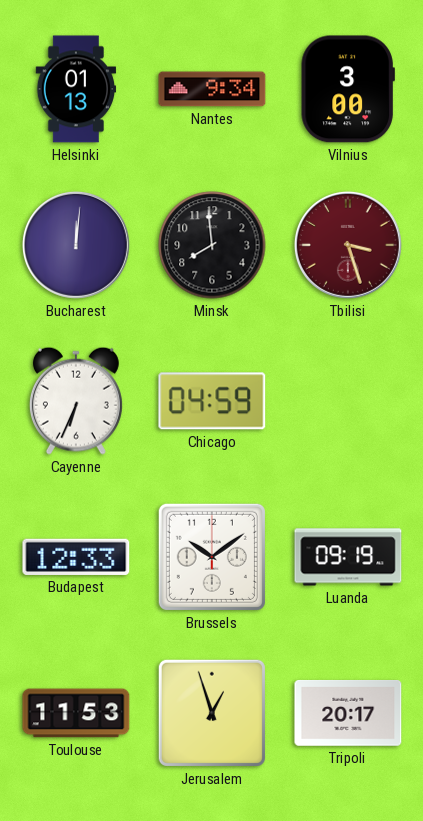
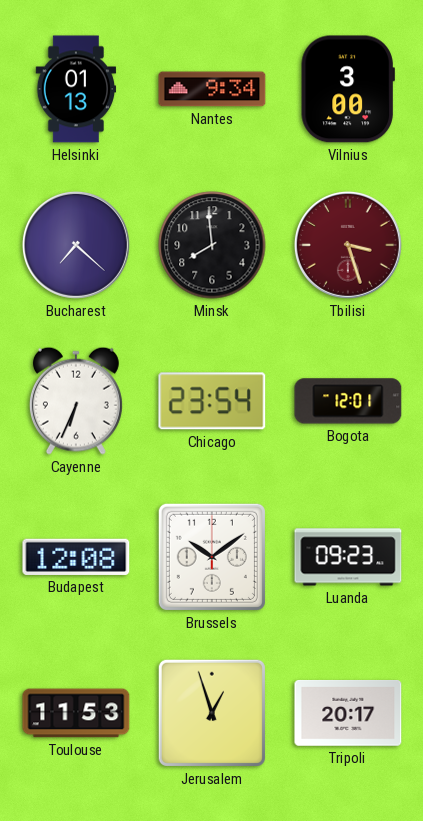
Bucharest: 12:01 -> 7:22
Chicago: 04:59 -> 23:54
Bogota: none -> 12:01
Budapest: 12:33 -> 12:08
Luanda: 09:19 -> 09:23
